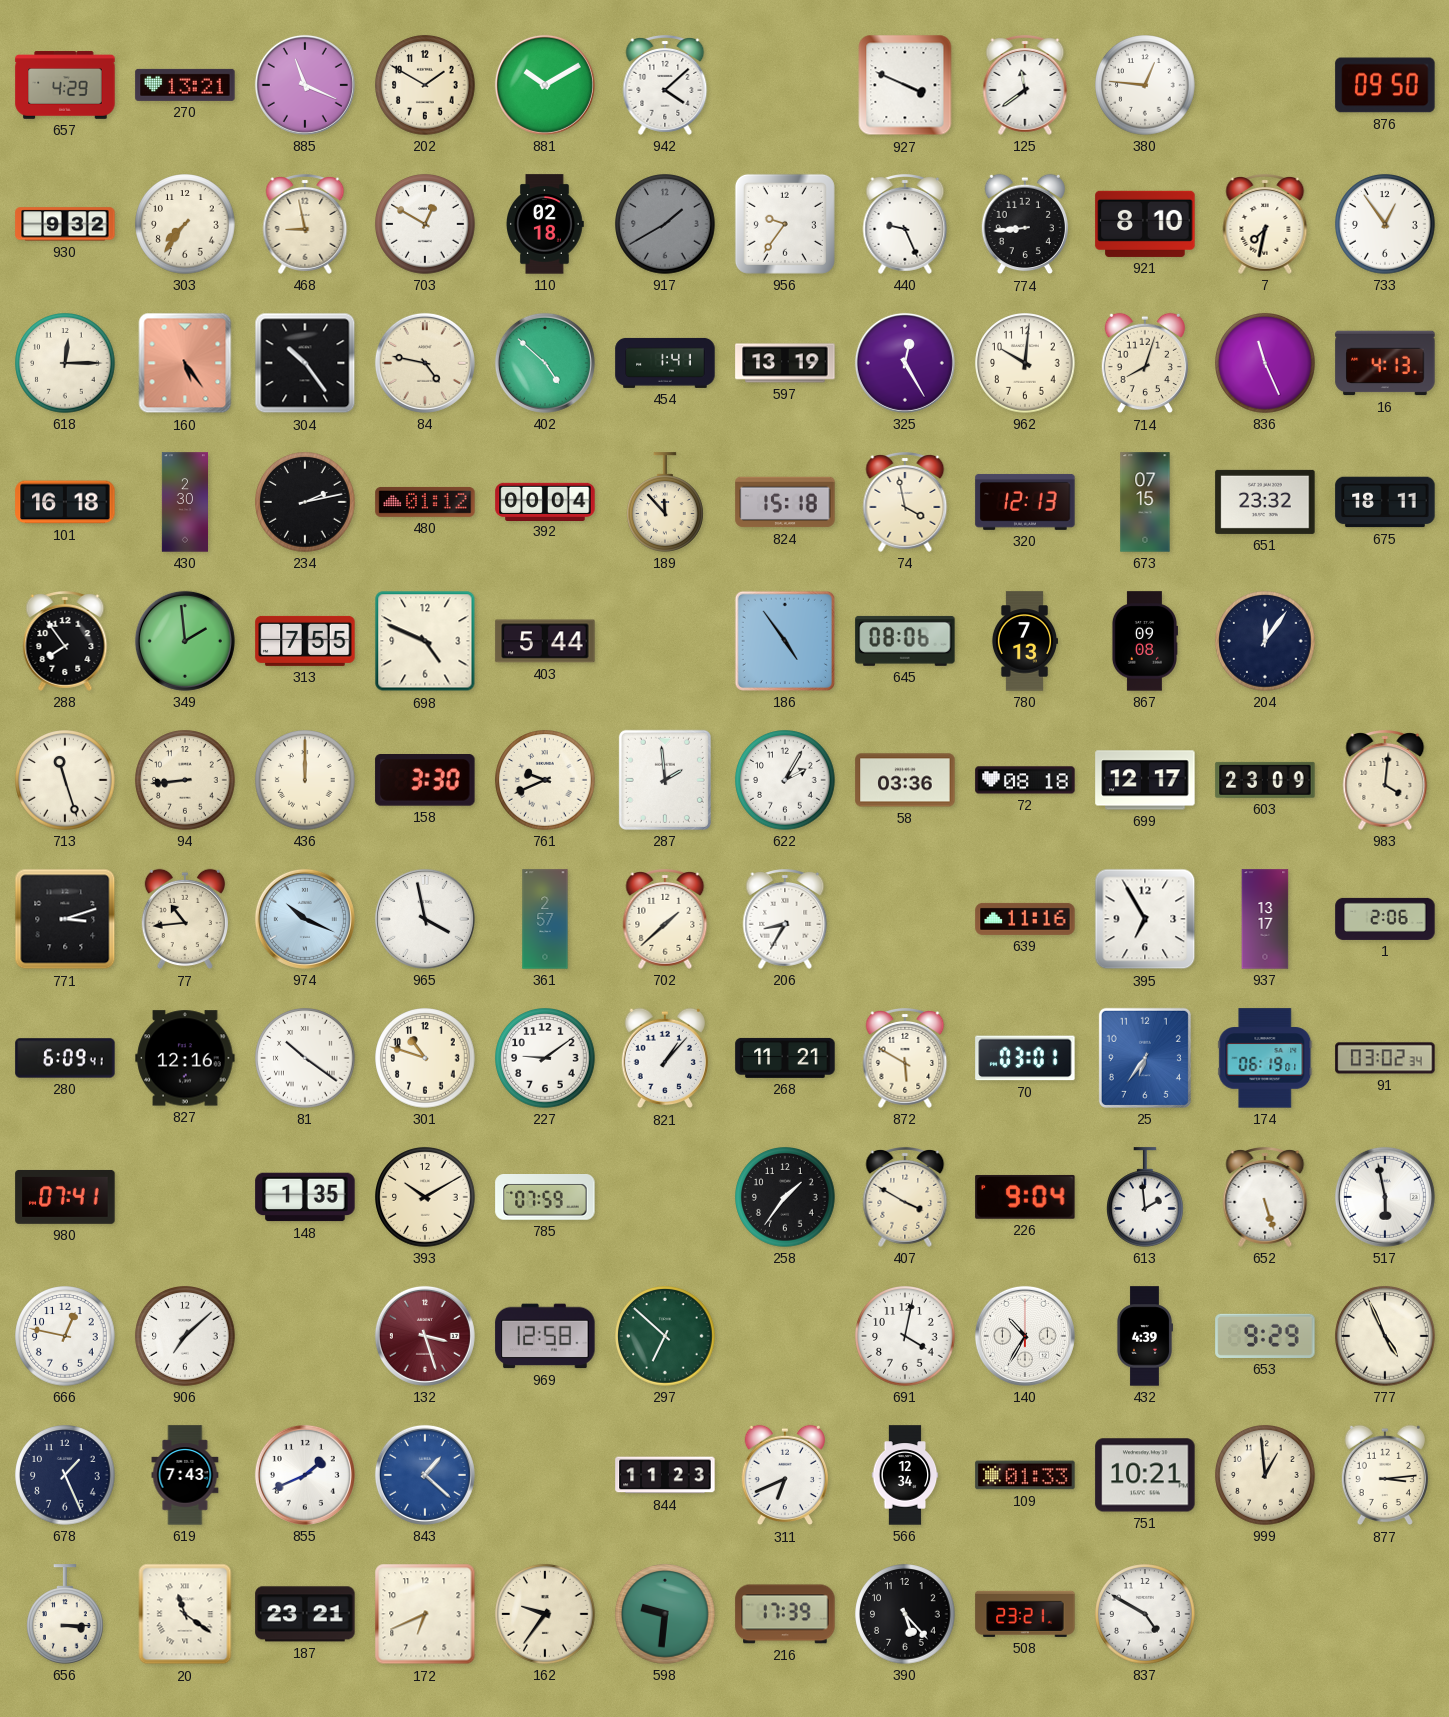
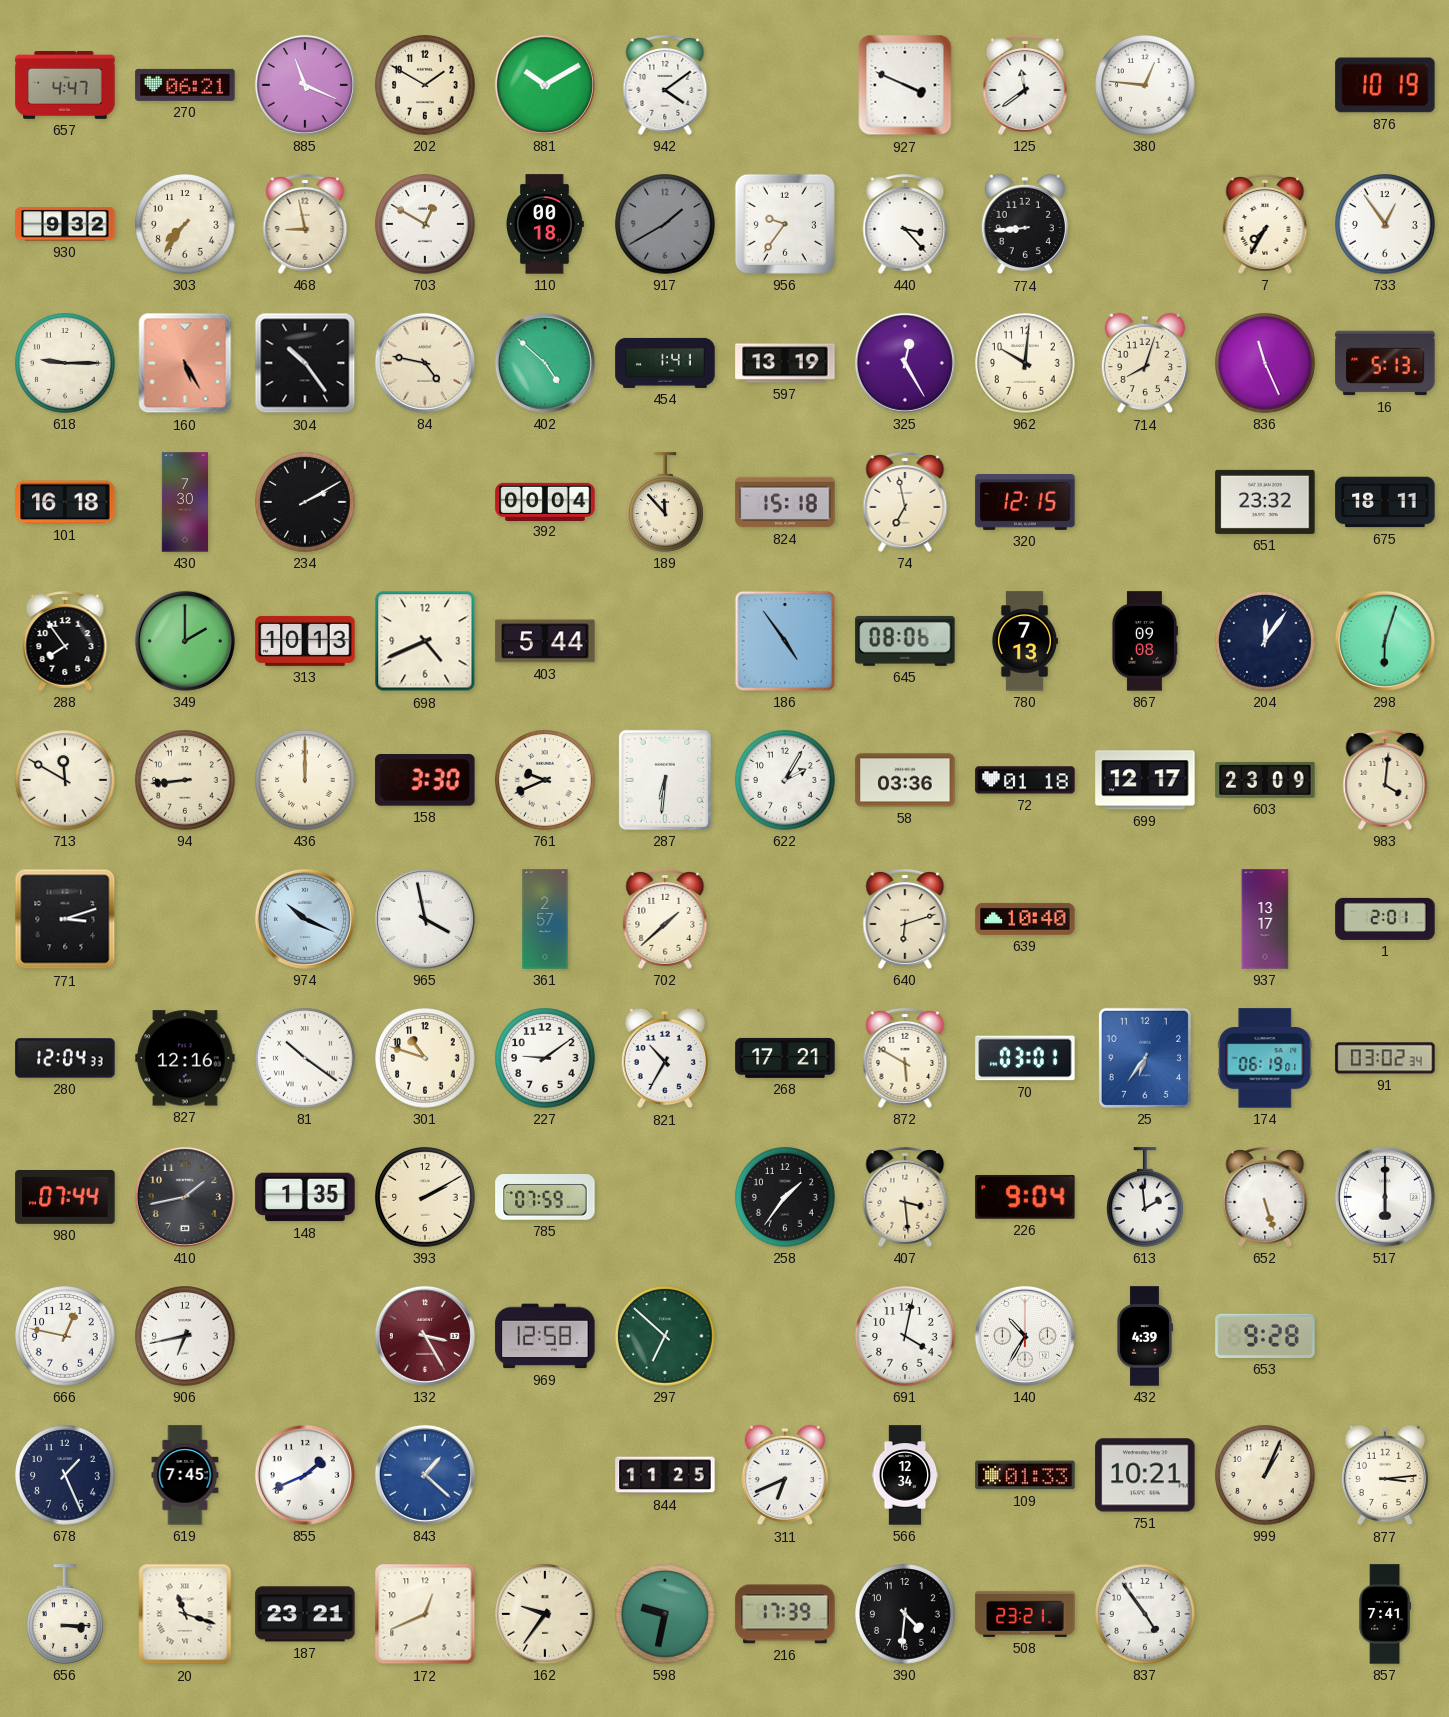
657: 4:29 -> 4:47
270: 13:21 -> 06:21
942: 4:08 -> 4:09
876: 09:50 -> 10:19
110: 02:18 -> 00:18
440: 9:26 -> 3:23
921: 8:10 -> none
7: 7:32 -> 7:35
618: 12:15 -> 9:15
160: 5:24 -> 5:25
16: 4:13 -> 5:13
430: 2:30 -> 7:30
234: 2:13 -> 2:10
480: 01:12 -> none
74: 3:58 -> 6:58
320: 12:13 -> 12:15
673: 07:15 -> none
349: 1:59 -> 2:00
313: 7:55 -> 10:13
698: 4:49 -> 4:41
298: none -> 6:03
713: 11:27 -> 11:50
287: 1:59 -> 6:31
72: 08:18 -> 01:18
77: 10:44 -> none
206: 8:35 -> none
640: none -> 6:12
639: 11:16 -> 10:40
395: 6:55 -> none
1: 2:06 -> 2:01
280: 6:09 -> 12:04
821: 1:07 -> 10:35
268: 11:21 -> 17:21
980: 07:41 -> 07:44
410: none -> 1:43
393: 10:10 -> 2:10
407: 3:50 -> 3:29
517: 5:58 -> 6:00
906: 7:08 -> 6:43
132: 3:27 -> 3:25
653: 9:29 -> 9:28
777: 4:56 -> none
619: 7:43 -> 7:45
844: 11:23 -> 11:25
999: 12:59 -> 1:04
20: 11:21 -> 11:18
172: 6:41 -> 12:41
598: 9:31 -> 9:32
390: 5:23 -> 4:31
837: 4:50 -> 4:54
857: none -> 7:41
